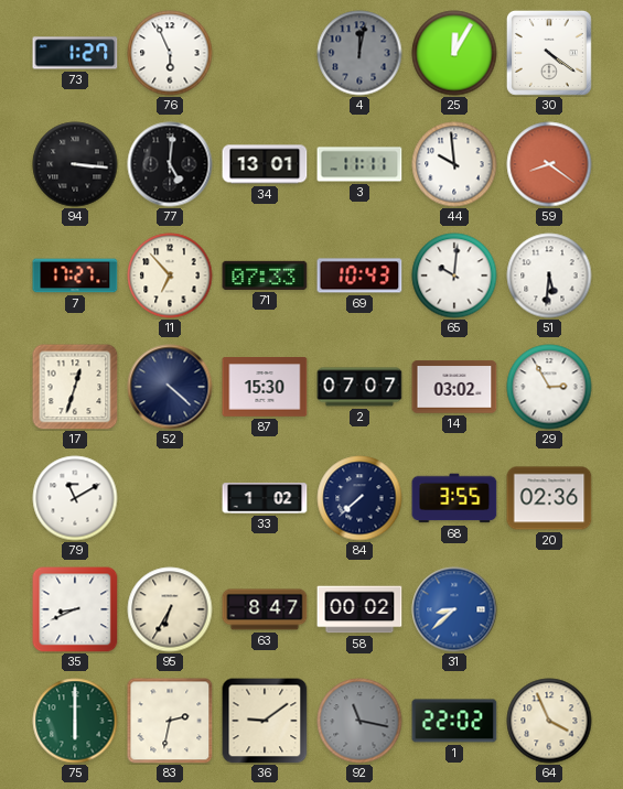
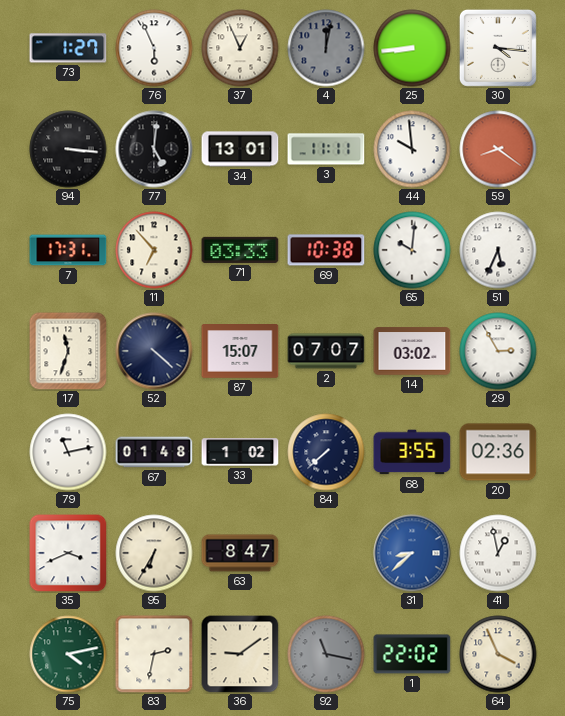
37: none -> 12:56
25: 12:05 -> 8:44
30: 4:21 -> 4:16
7: 17:27 -> 17:31
71: 07:33 -> 03:33
69: 10:43 -> 10:38
51: 5:31 -> 5:34
17: 12:33 -> 11:33
87: 15:30 -> 15:07
79: 11:10 -> 11:13
67: none -> 01:48
35: 8:41 -> 3:41
58: 00:02 -> none
41: none -> 12:58
75: 6:00 -> 4:13
